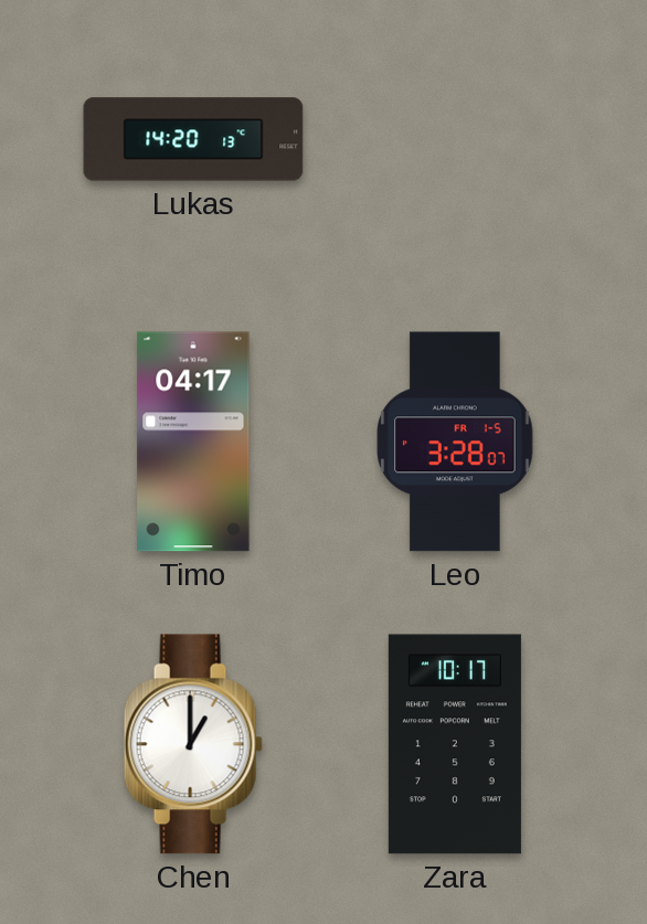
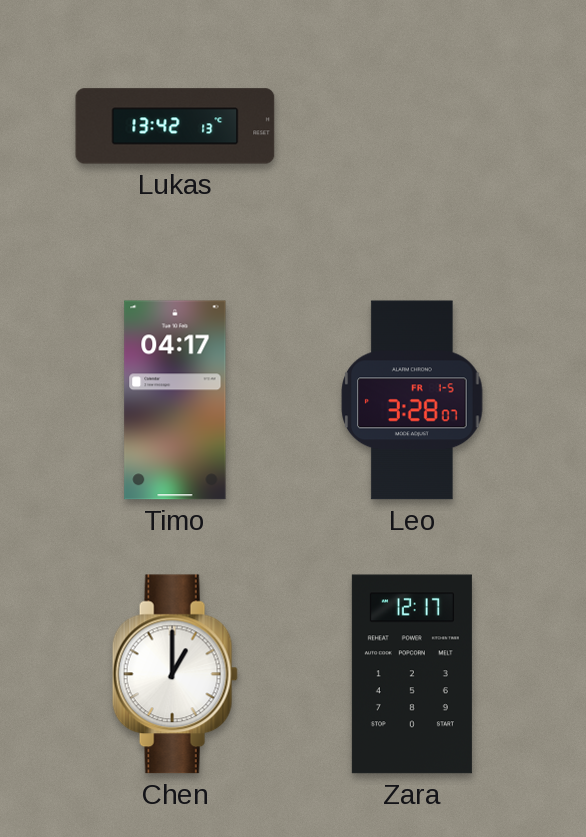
Lukas: 14:20 -> 13:42
Zara: 10:17 -> 12:17
